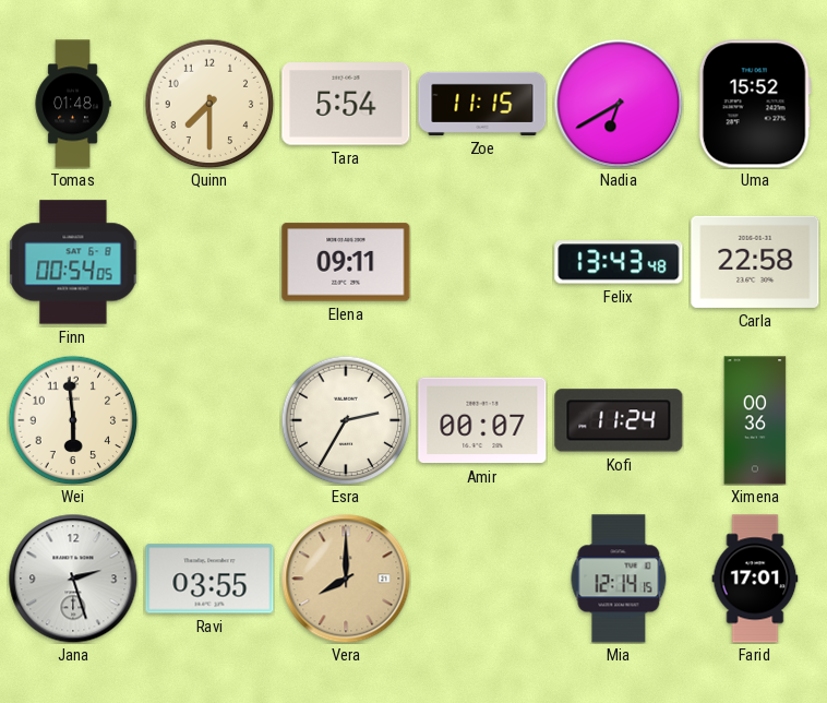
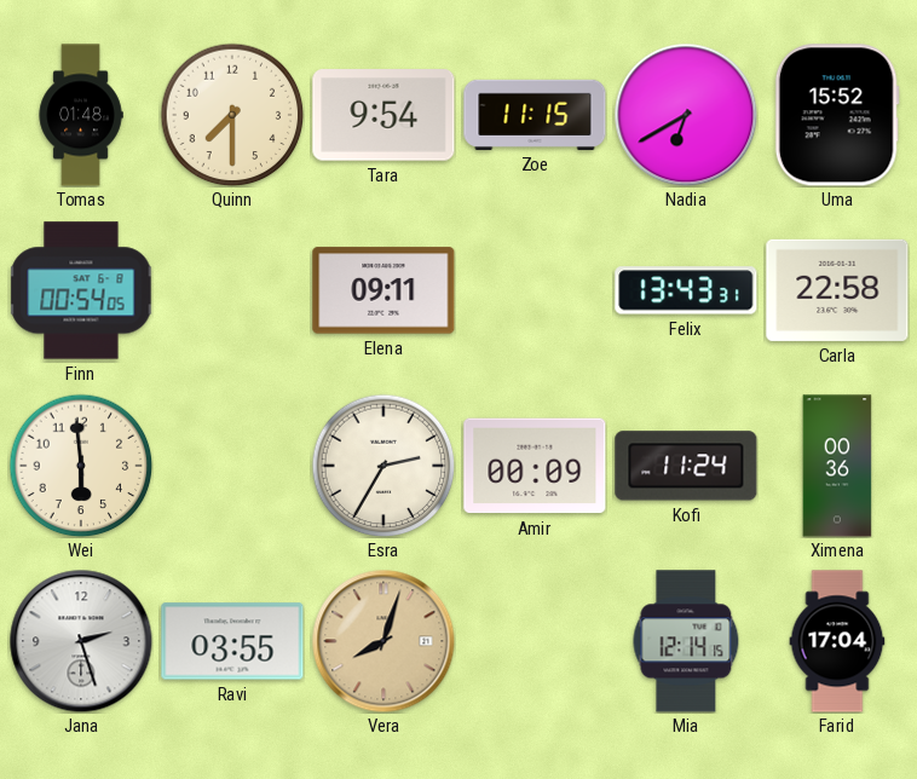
Tara: 5:54 -> 9:54
Felix: 13:43:48 -> 13:43:31
Amir: 00:07 -> 00:09
Vera: 8:00 -> 8:03
Farid: 17:01 -> 17:04
